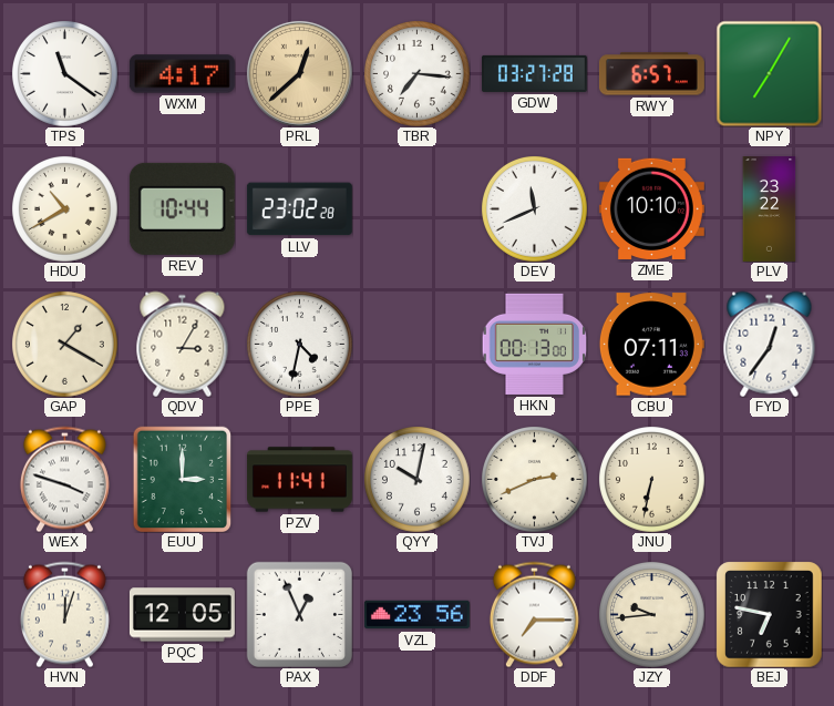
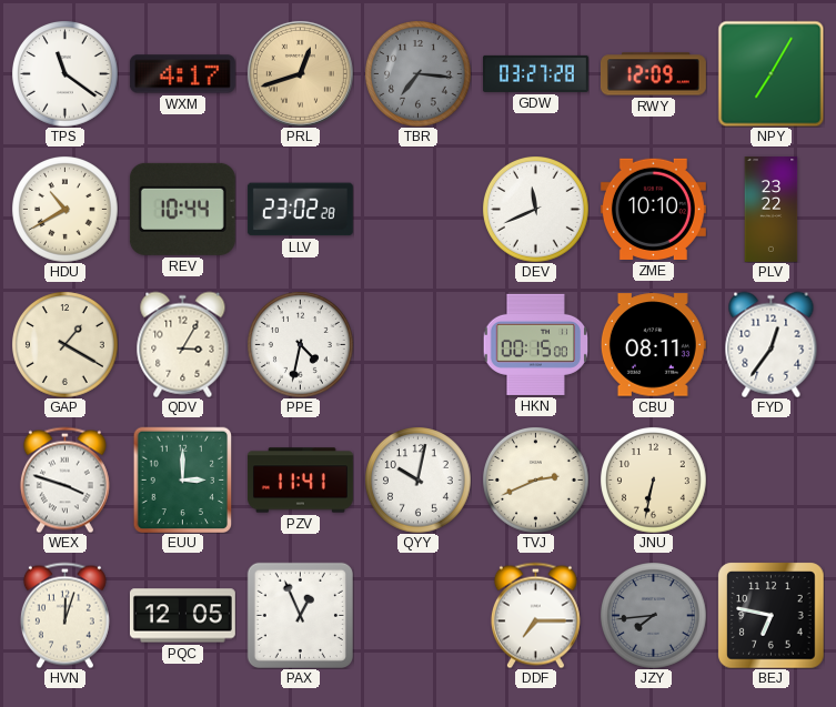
PRL: 12:38 -> 12:42
TBR dial: white -> grey
RWY: 6:57 -> 12:09
HKN: 00:13 -> 00:15
CBU: 07:11 -> 08:11
VZL: 23:56 -> none
JZY: 9:44 -> 7:44
JZY dial: cream -> grey
